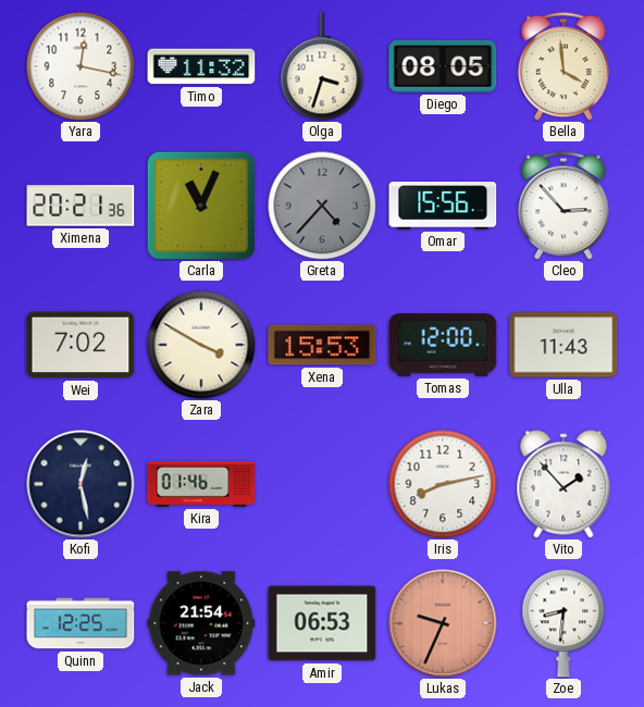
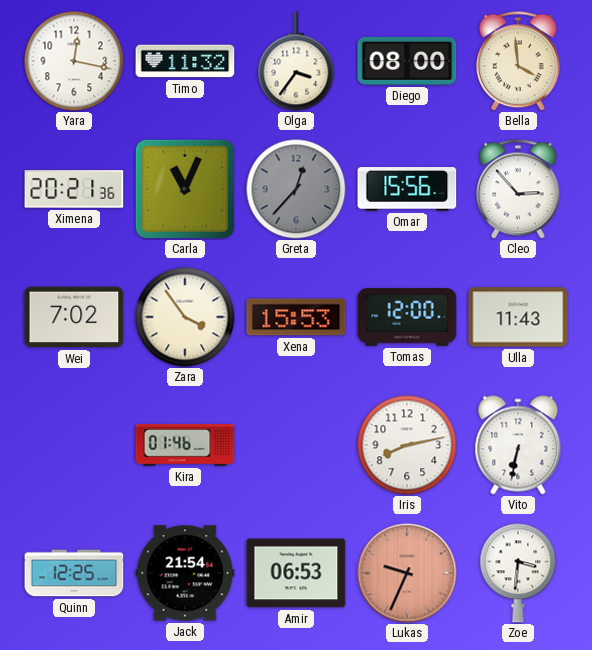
Olga: 3:33 -> 3:36
Diego: 08:05 -> 08:00
Greta: 4:37 -> 12:37
Zara: 3:50 -> 3:54
Kofi: 12:28 -> none
Vito: 1:53 -> 6:32
Zoe: 8:31 -> 3:31
